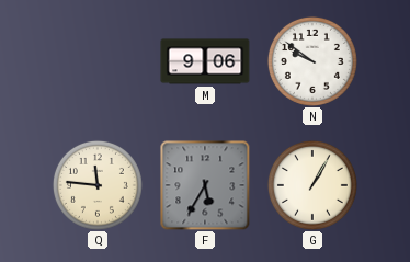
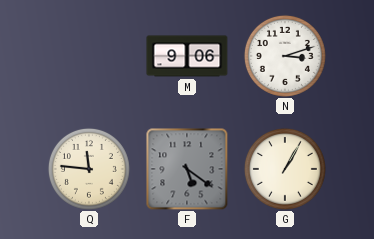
N: 9:51 -> 3:12
F: 5:35 -> 5:21
